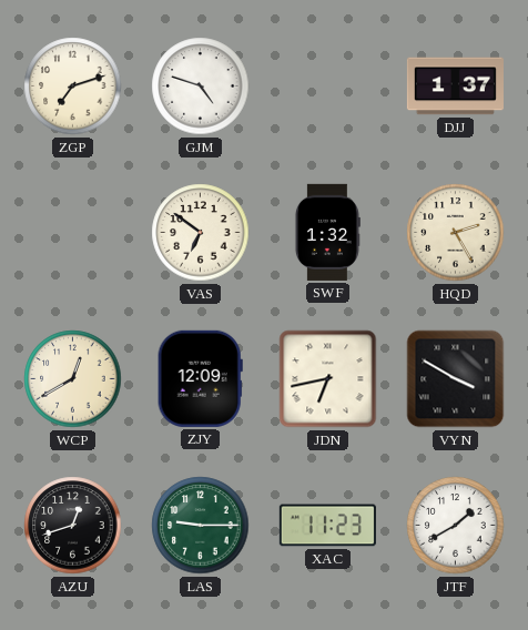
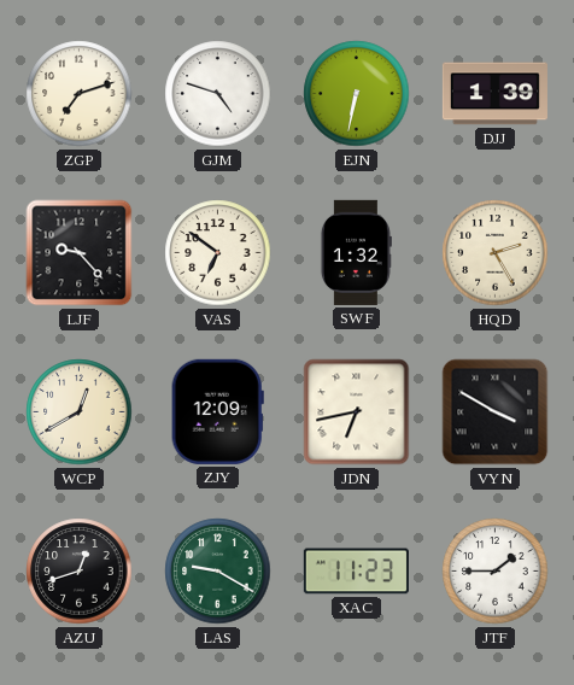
EJN: none -> 6:32
DJJ: 1:37 -> 1:39
LJF: none -> 9:23
LAS: 9:15 -> 9:20
JTF: 1:40 -> 1:45
